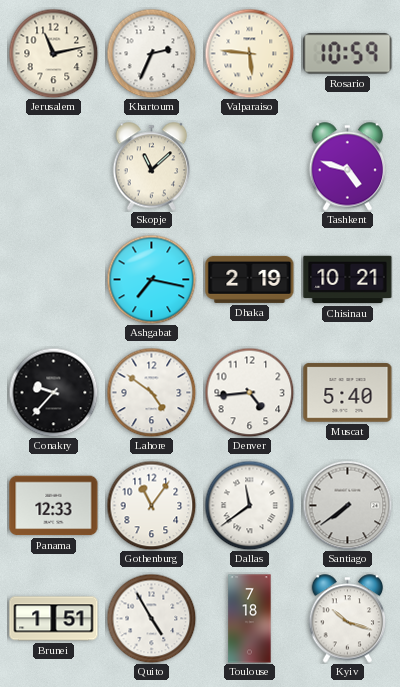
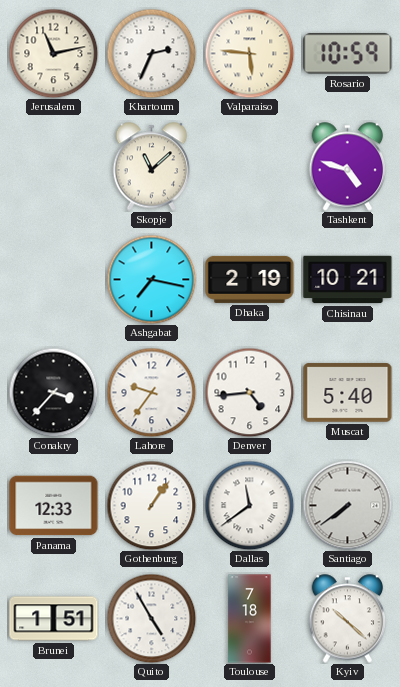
Conakry: 9:37 -> 3:37
Lahore: 4:51 -> 9:36
Gothenburg: 11:06 -> 1:06
Kyiv: 10:18 -> 10:22
